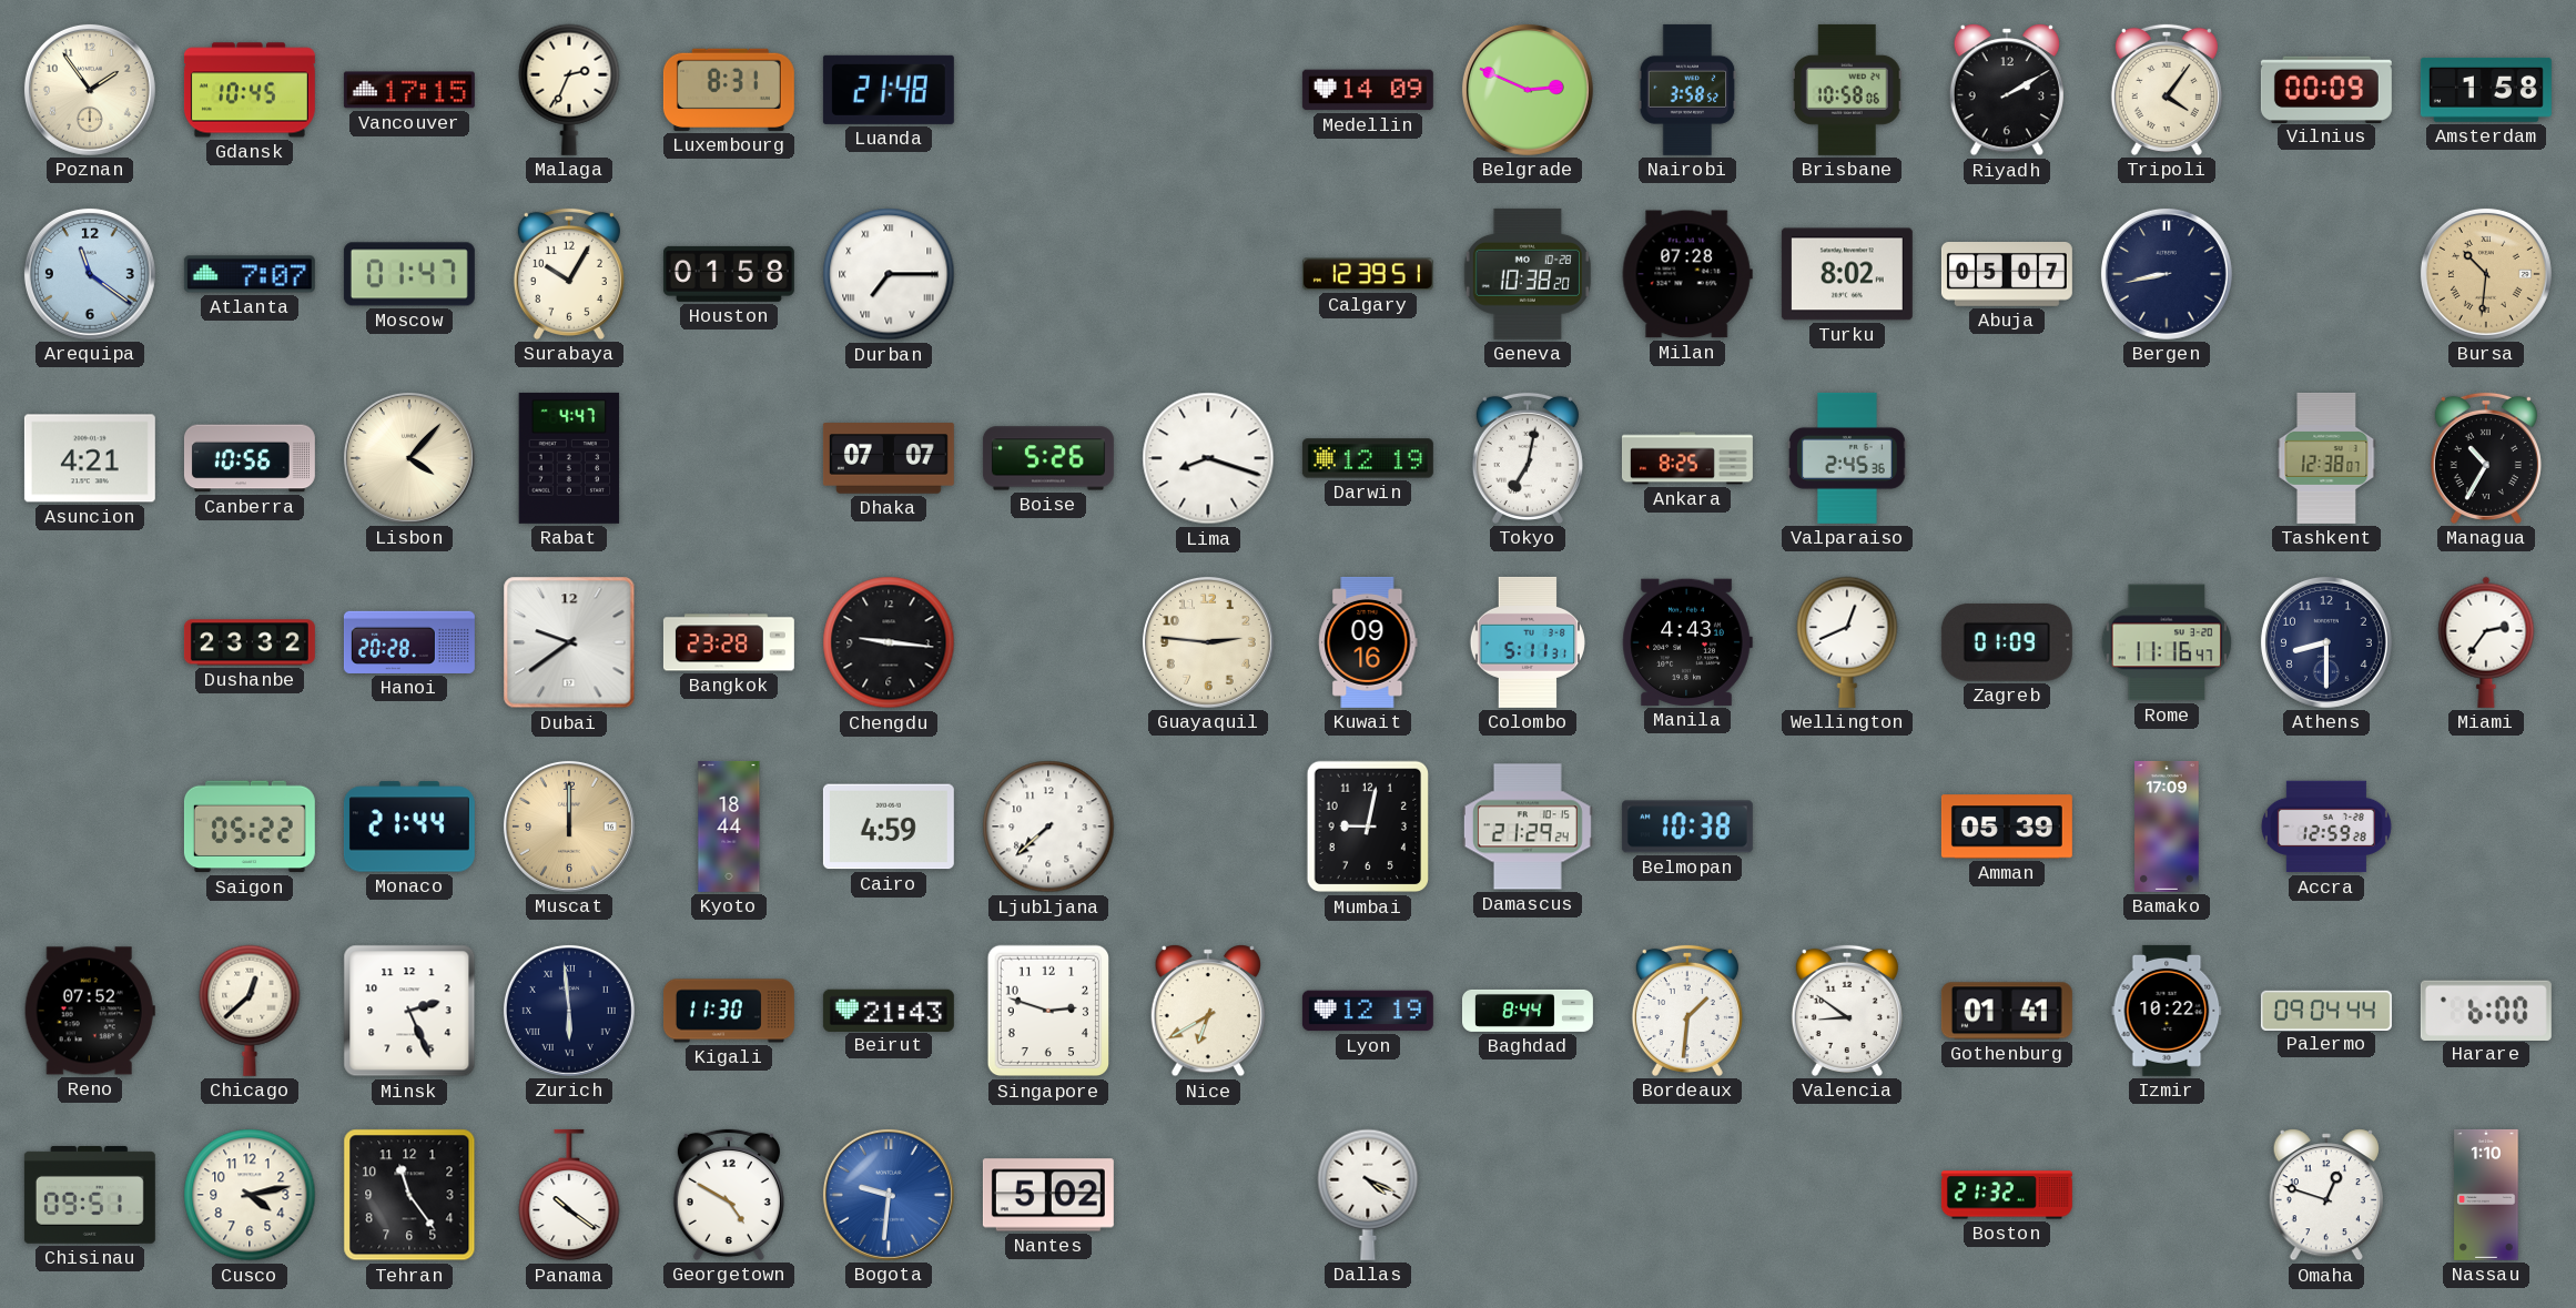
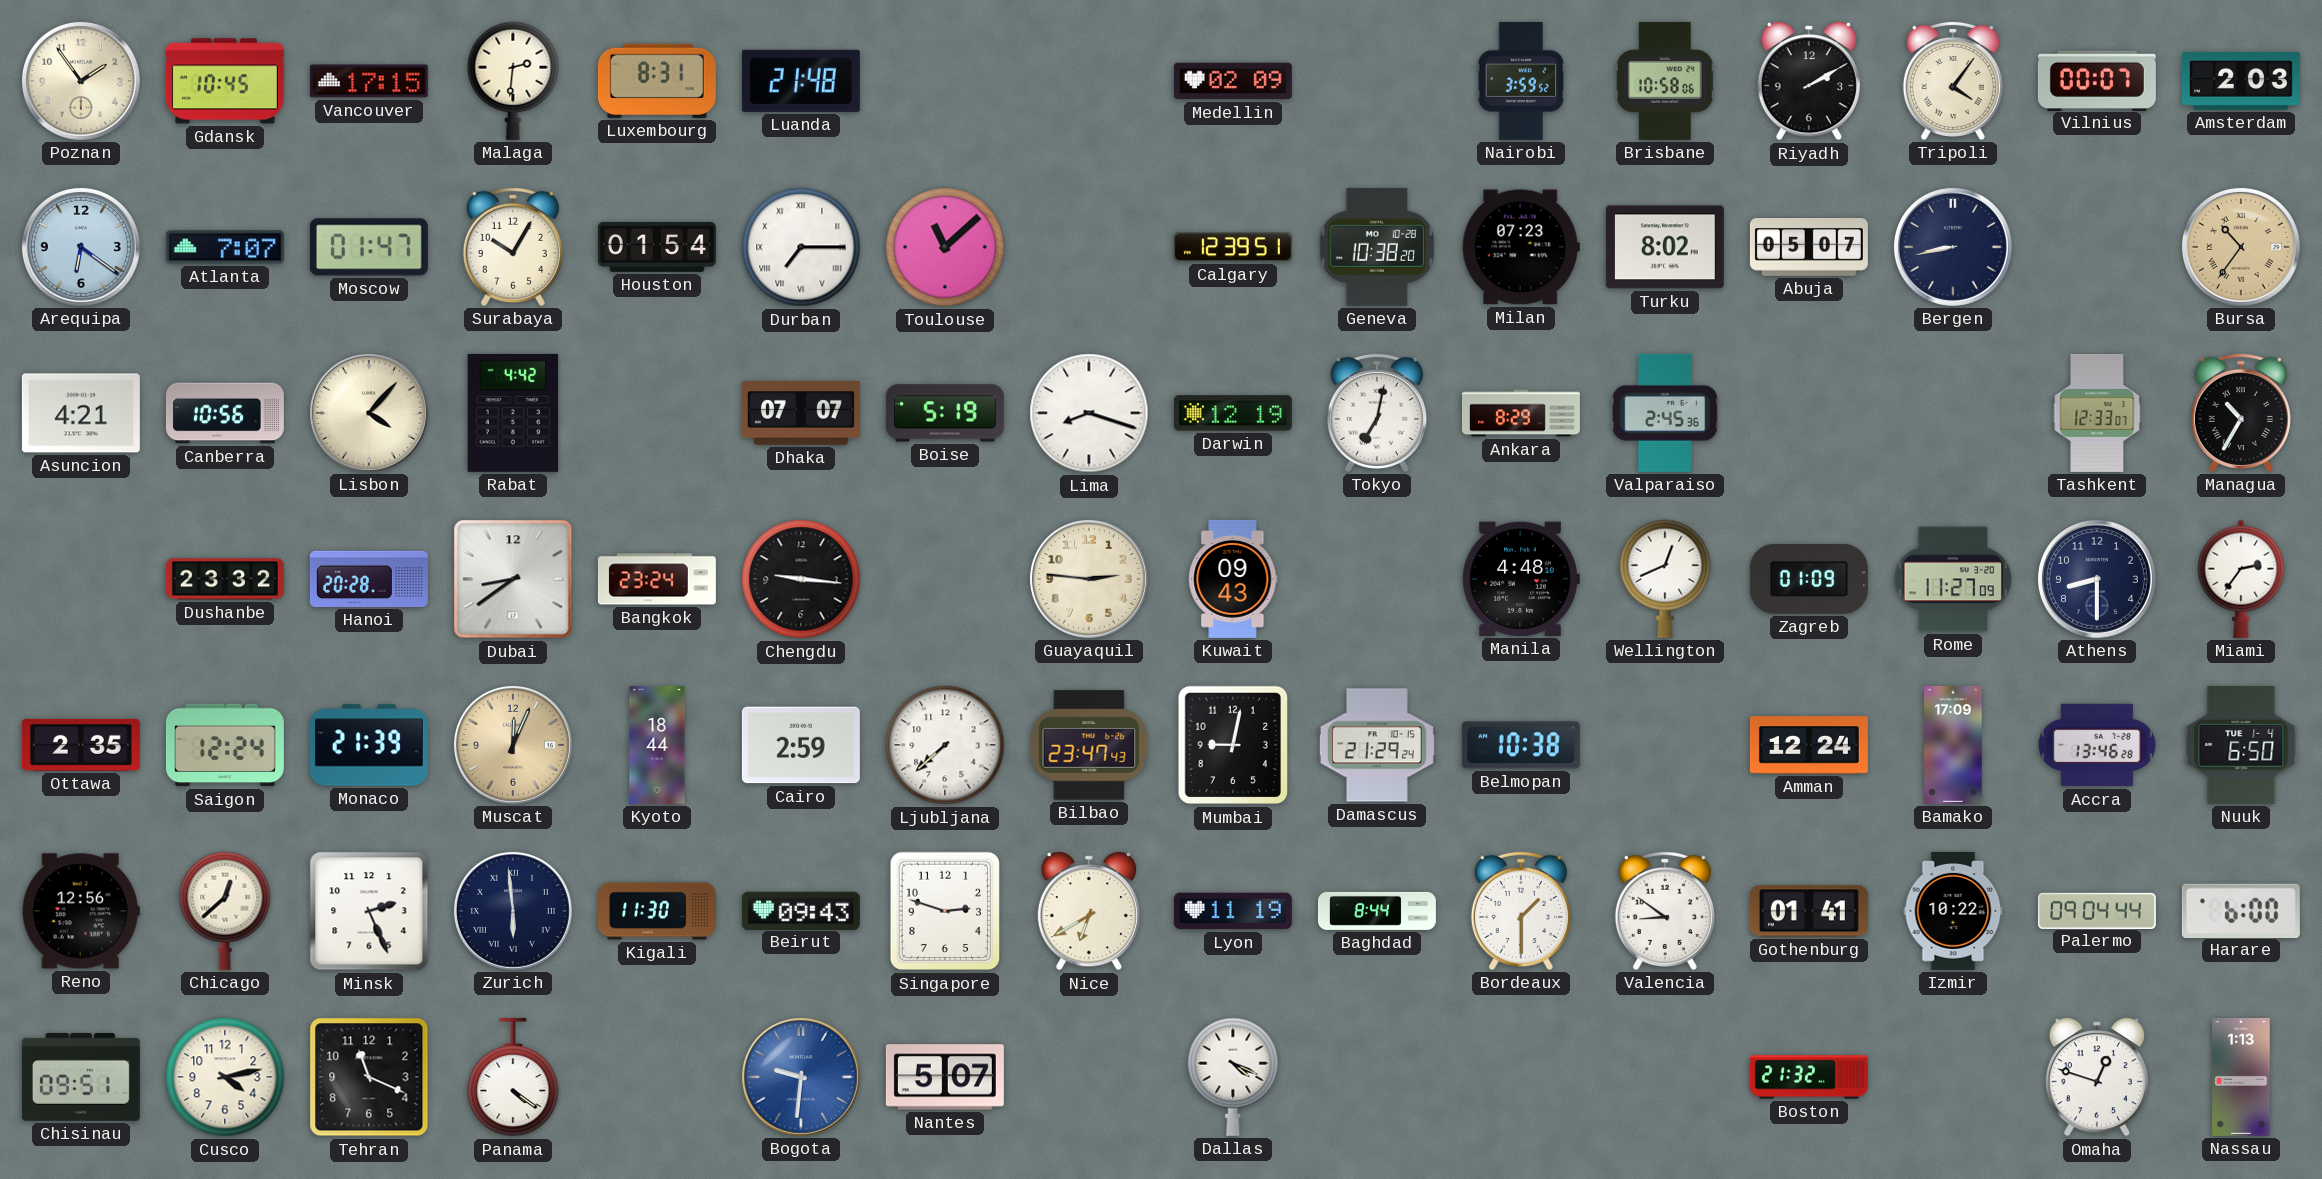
Malaga: 2:34 -> 2:31
Medellin: 14:09 -> 02:09
Belgrade: 2:49 -> none
Nairobi: 3:58 -> 3:59
Vilnius: 00:09 -> 00:07
Amsterdam: 1:58 -> 2:03
Arequipa: 11:21 -> 6:21
Houston: 01:58 -> 01:54
Toulouse: none -> 11:08
Milan: 07:28 -> 07:23
Bursa: 10:31 -> 10:36
Rabat: 4:47 -> 4:42
Boise: 5:26 -> 5:19
Ankara: 8:25 -> 8:29
Tashkent: 12:38 -> 12:33
Dubai: 9:39 -> 8:39
Bangkok: 23:28 -> 23:24
Kuwait: 09:16 -> 09:43
Colombo: 5:11 -> none
Manila: 4:43 -> 4:48
Rome: 11:16 -> 11:27
Ottawa: none -> 2:35
Saigon: 05:22 -> 12:24
Monaco: 21:44 -> 21:39
Muscat: 12:00 -> 12:04
Cairo: 4:59 -> 2:59
Bilbao: none -> 23:47
Amman: 05:39 -> 12:24
Accra: 12:59 -> 13:46
Nuuk: none -> 6:50
Reno: 07:52 -> 12:56
Beirut: 21:43 -> 09:43
Lyon: 12:19 -> 11:19
Bordeaux: 1:31 -> 1:30
Tehran: 11:24 -> 11:19
Panama: 10:21 -> 4:21
Georgetown: 4:50 -> none
Nantes: 5:02 -> 5:07
Nassau: 1:10 -> 1:13
